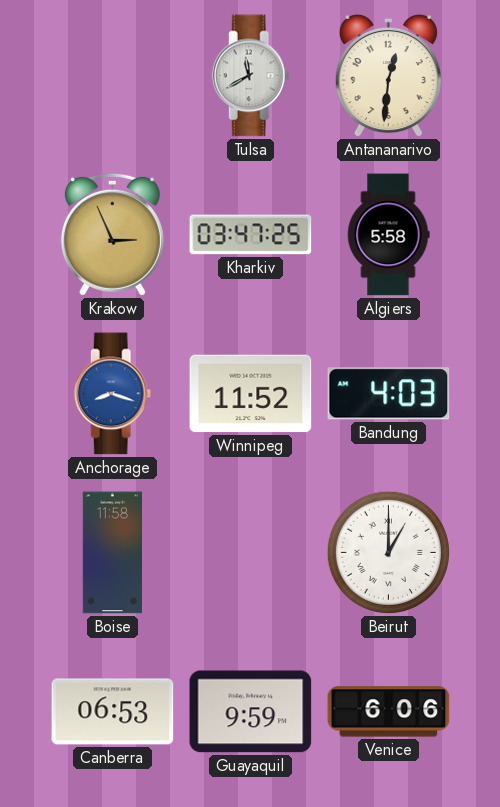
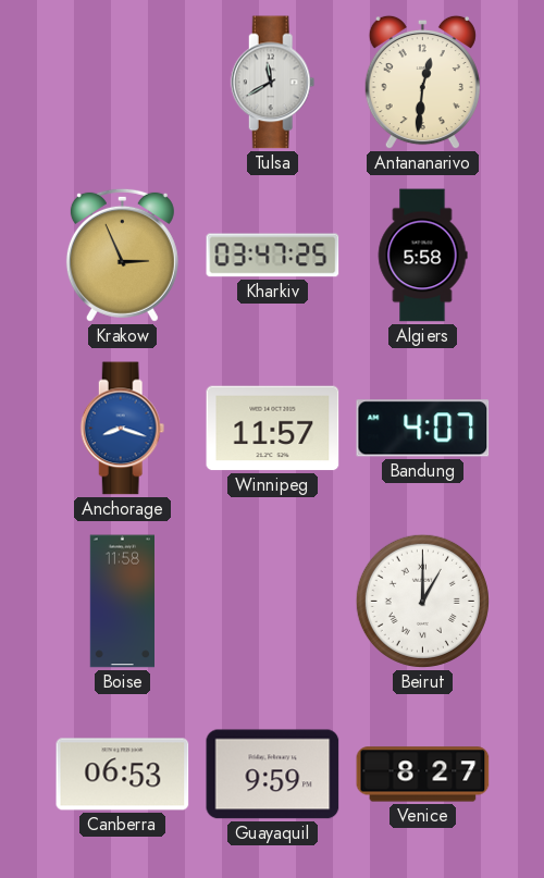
Winnipeg: 11:52 -> 11:57
Bandung: 4:03 -> 4:07
Venice: 6:06 -> 8:27
